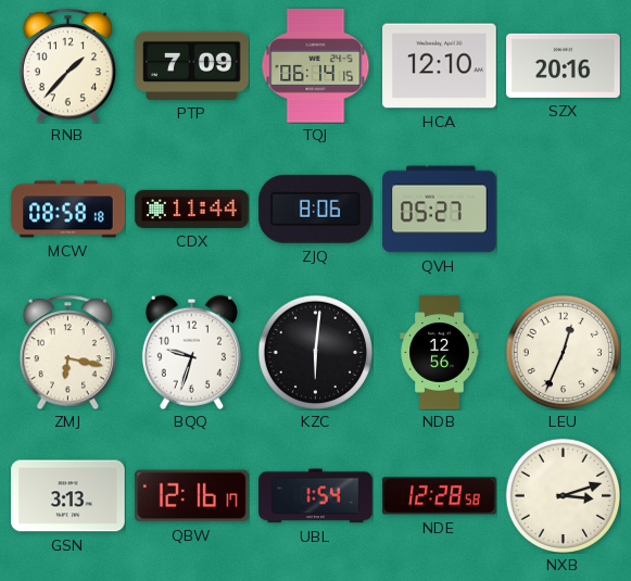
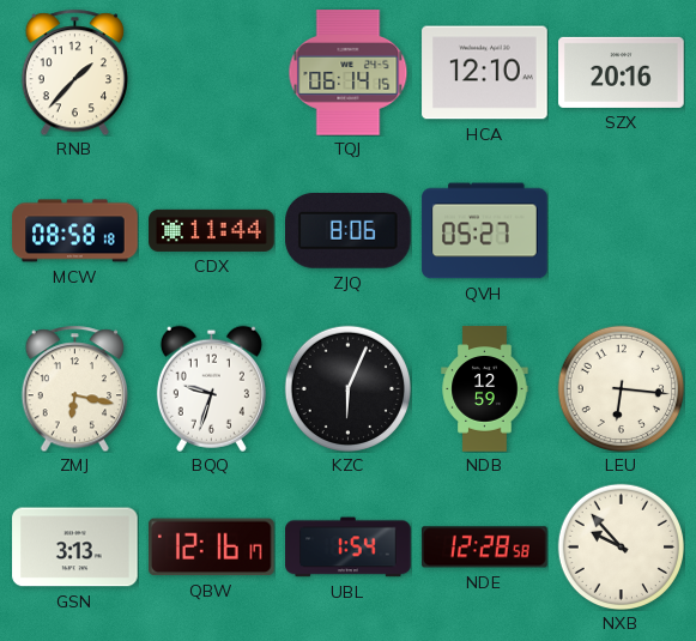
PTP: 7:09 -> none
KZC: 6:01 -> 6:04
NDB: 12:56 -> 12:59
LEU: 12:34 -> 6:16
NXB: 3:12 -> 9:53
